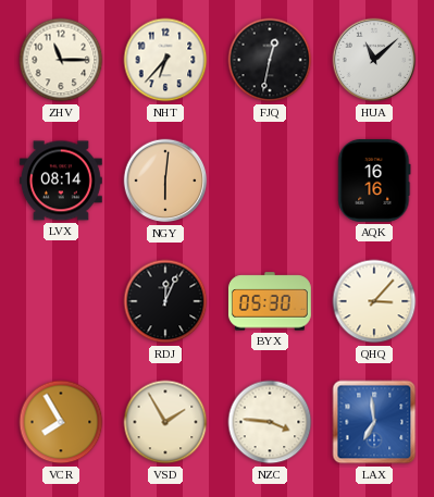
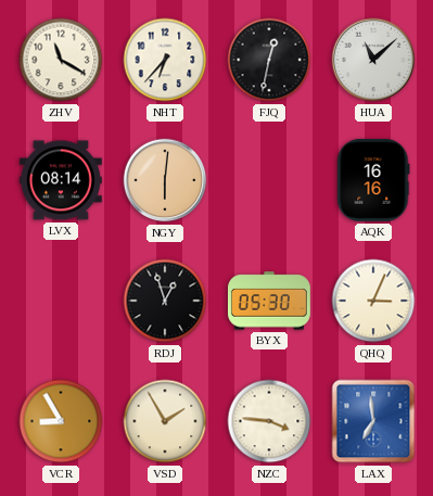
ZHV: 11:15 -> 11:20
RDJ: 12:04 -> 12:57
QHQ: 3:07 -> 3:04
VCR: 7:55 -> 8:55
